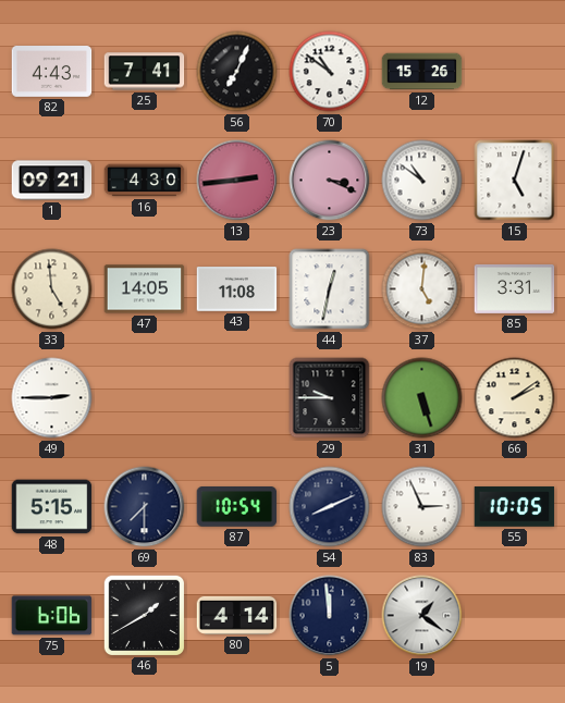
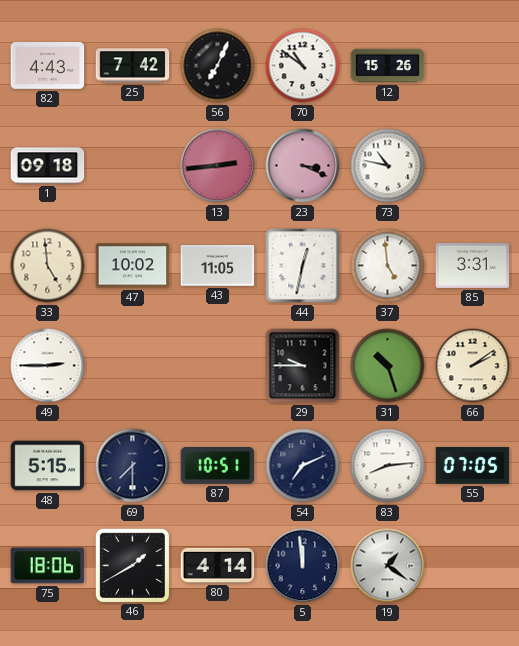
25: 7:41 -> 7:42
1: 09:21 -> 09:18
16: 4:30 -> none
73: 10:51 -> 10:47
15: 5:03 -> none
47: 14:05 -> 10:02
43: 11:08 -> 11:05
37: 5:01 -> 4:59
31: 5:27 -> 10:27
87: 10:54 -> 10:51
54: 8:11 -> 7:11
83: 2:56 -> 8:14
55: 10:05 -> 07:05
75: 6:06 -> 18:06
